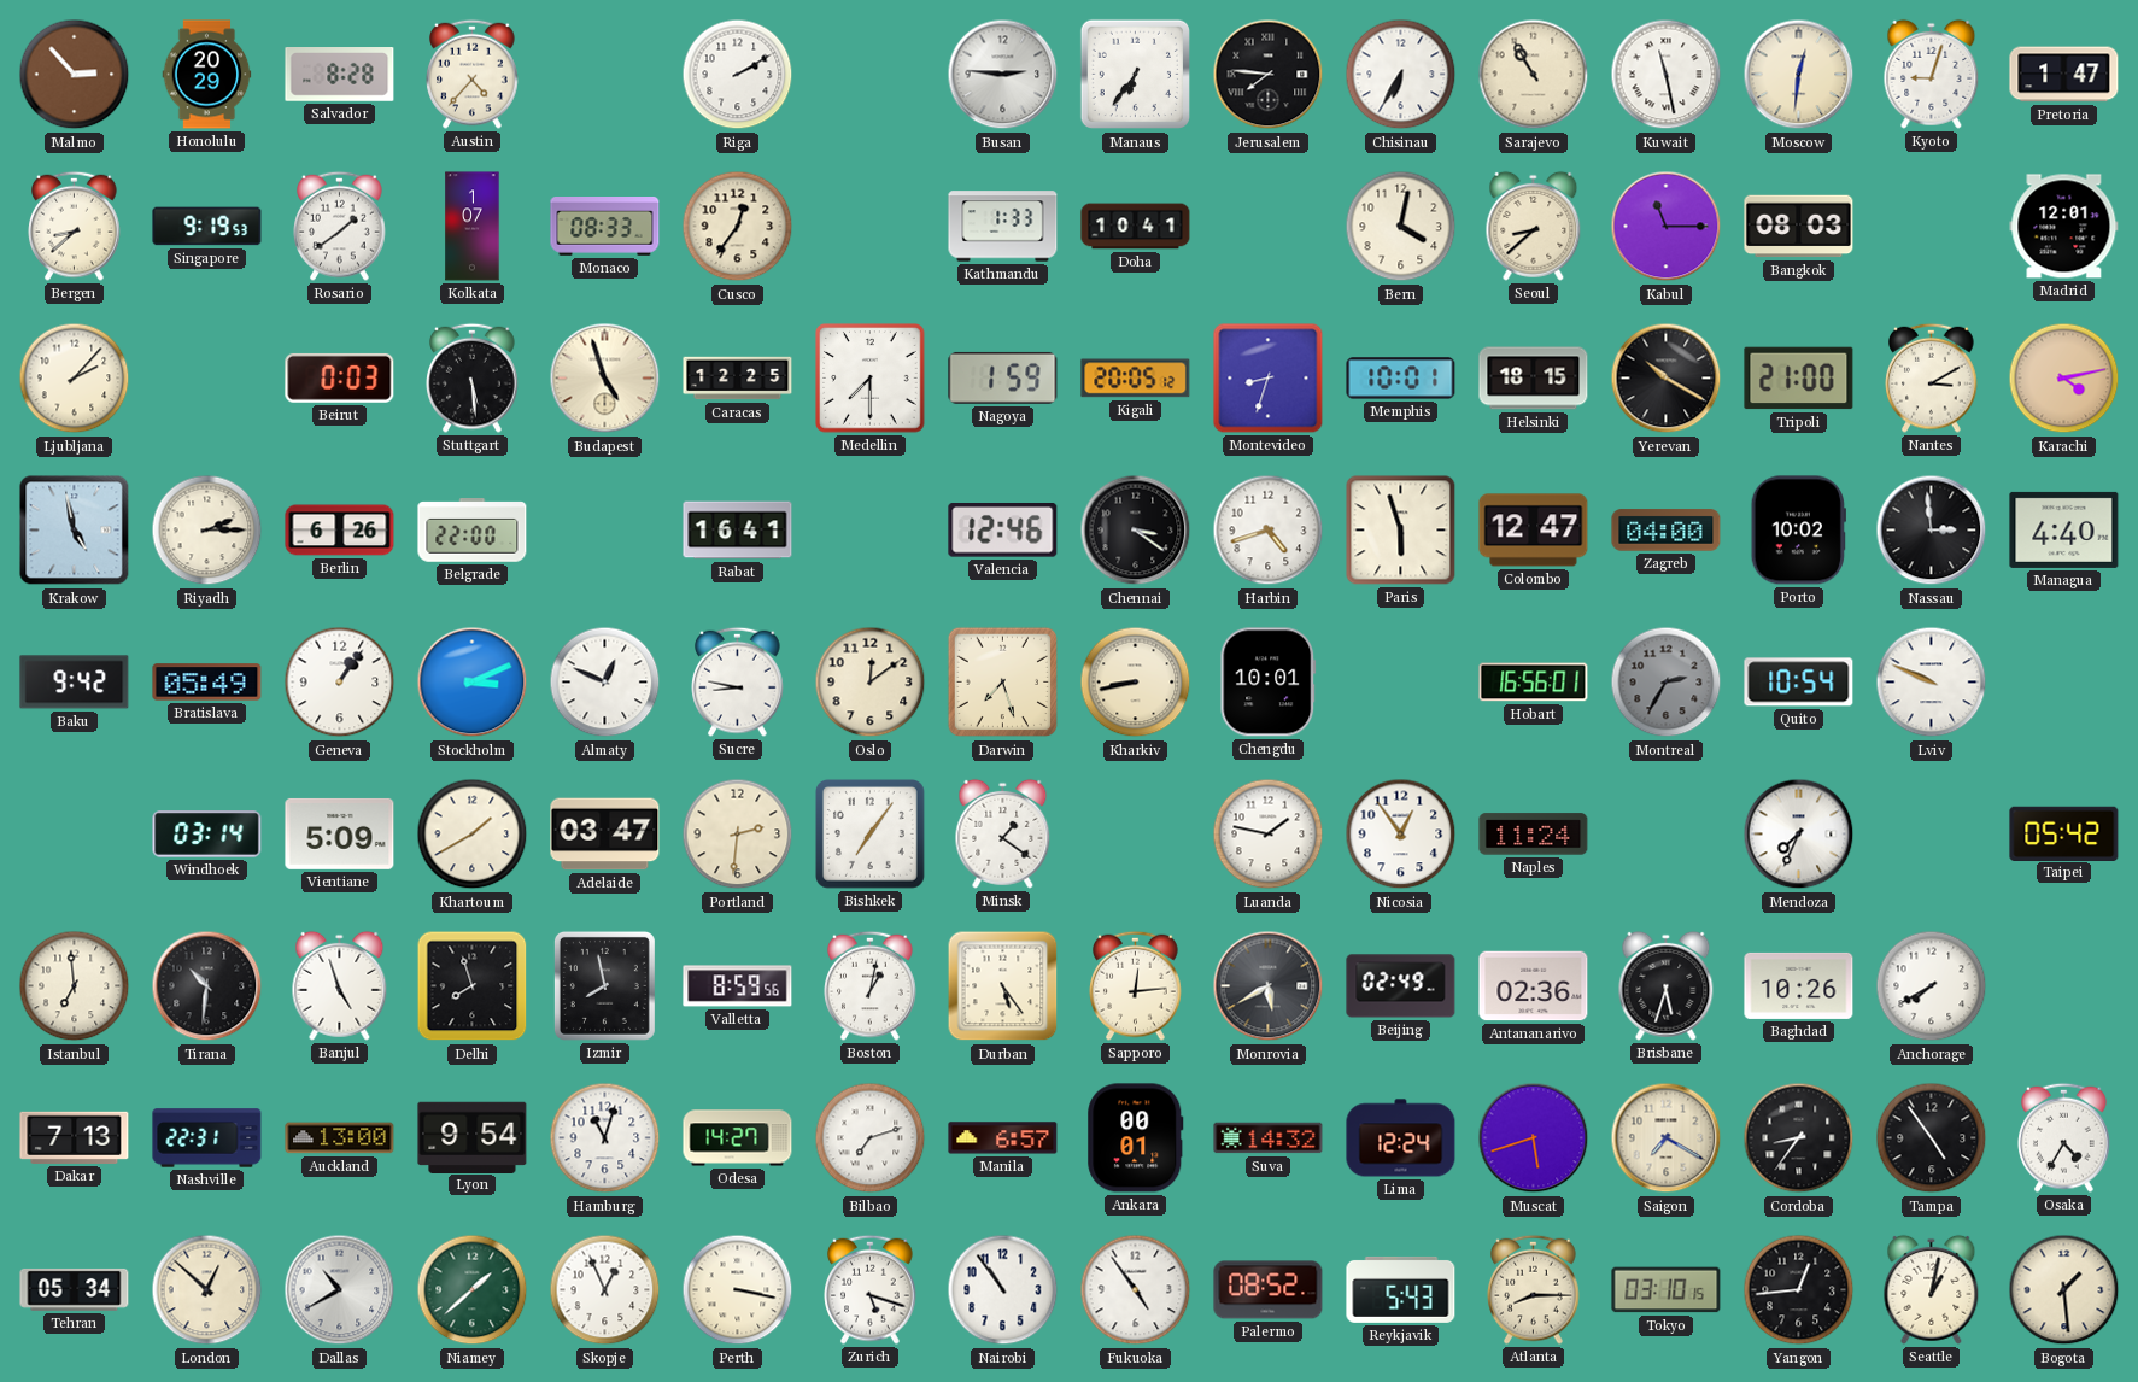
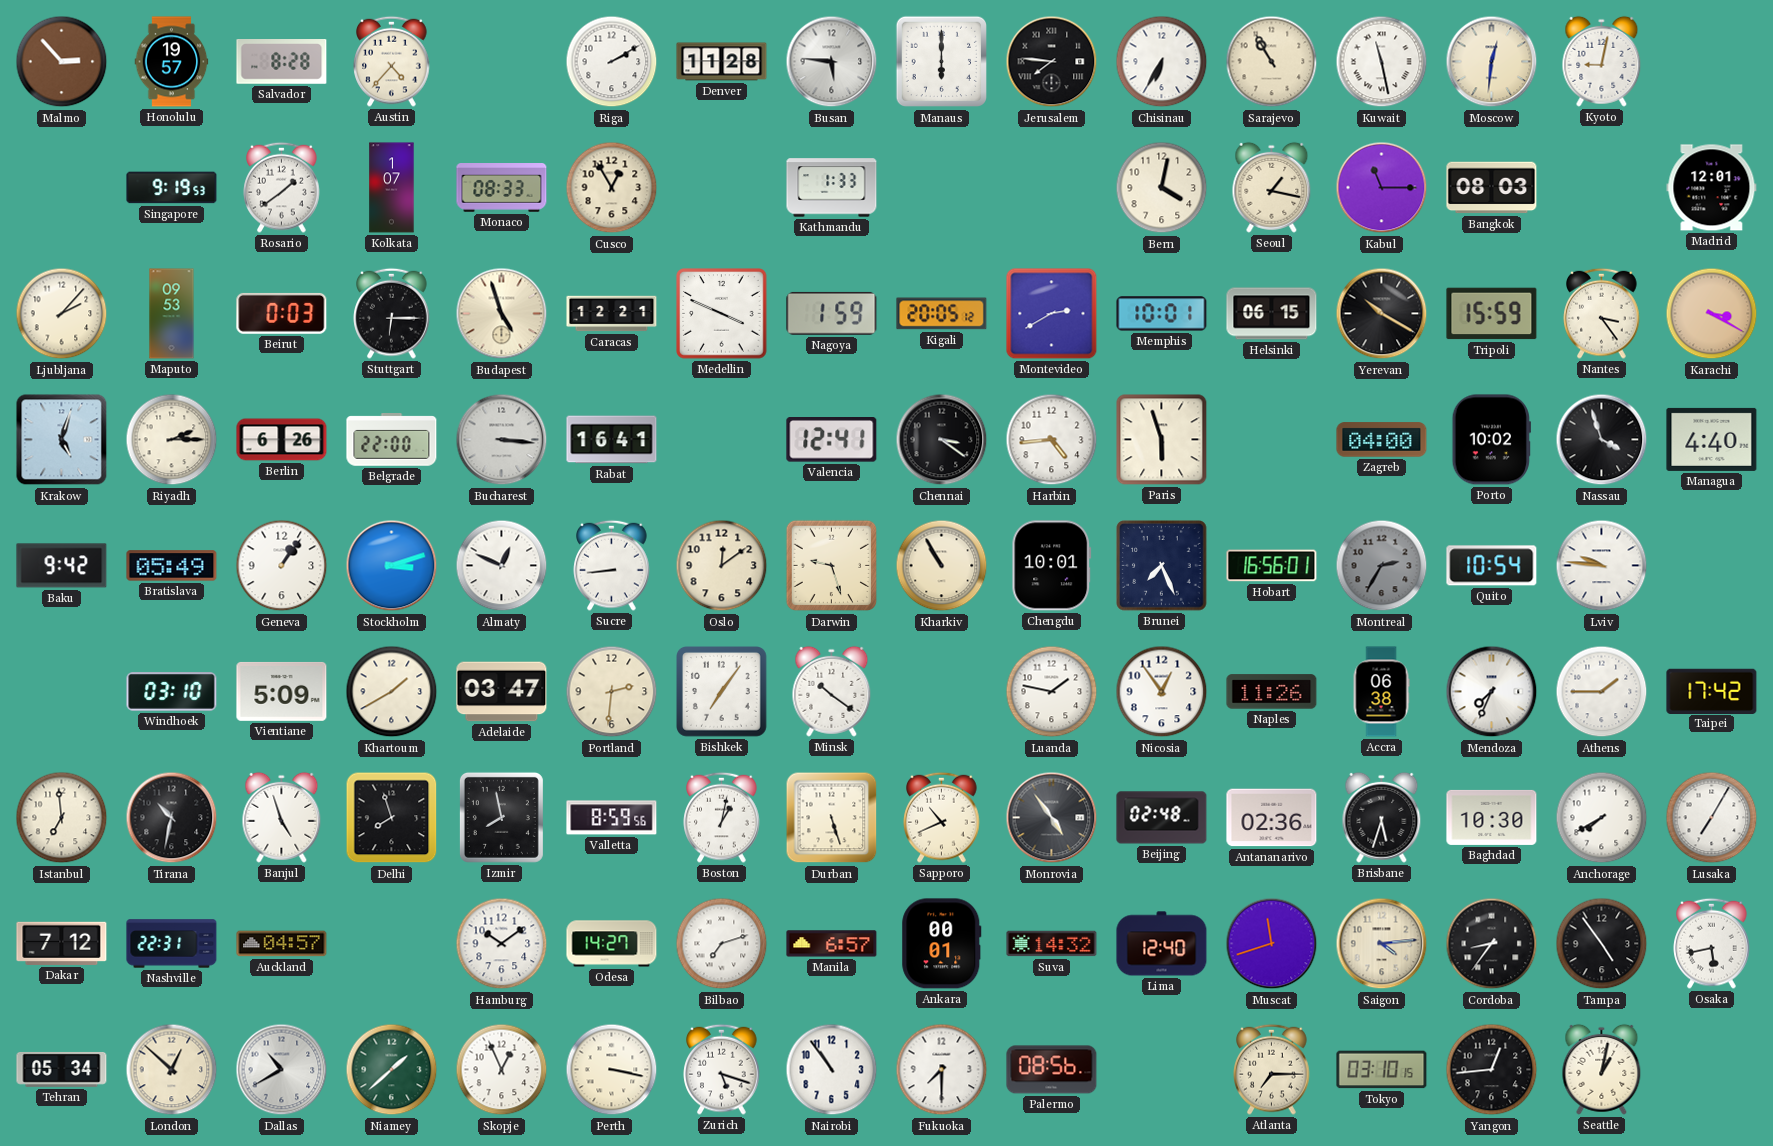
Honolulu: 20:29 -> 19:57
Denver: none -> 11:28
Busan: 2:46 -> 5:46
Manaus: 6:36 -> 6:00
Kyoto: 9:03 -> 9:02
Pretoria: 1:47 -> none
Bergen: 8:38 -> none
Cusco: 12:36 -> 12:55
Doha: 10:41 -> none
Seoul: 8:38 -> 1:17
Maputo: none -> 09:53
Stuttgart: 5:29 -> 6:15
Caracas: 12:25 -> 12:21
Medellin: 7:30 -> 3:49
Montevideo: 8:33 -> 2:40
Helsinki: 18:15 -> 06:15
Tripoli: 21:00 -> 15:59
Nantes: 3:10 -> 3:24
Karachi: 4:13 -> 3:20
Krakow: 4:58 -> 5:03
Bucharest: none -> 3:16
Valencia: 12:46 -> 12:41
Harbin: 4:42 -> 4:44
Colombo: 12:47 -> none
Nassau: 2:59 -> 3:57
Stockholm: 3:11 -> 3:12
Sucre: 8:47 -> 8:44
Darwin: 7:27 -> 9:27
Kharkiv: 8:43 -> 10:55
Brunei: none -> 7:26
Lviv: 9:49 -> 9:46
Windhoek: 03:14 -> 03:10
Minsk: 1:21 -> 10:21
Naples: 11:24 -> 11:26
Accra: none -> 06:38
Athens: none -> 1:45
Taipei: 05:42 -> 17:42
Tirana: 10:31 -> 10:32
Durban: 5:24 -> 5:27
Sapporo: 12:14 -> 10:41
Monrovia: 5:40 -> 4:54
Beijing: 02:49 -> 02:48
Baghdad: 10:26 -> 10:30
Lusaka: none -> 7:05
Dakar: 7:13 -> 7:12
Auckland: 13:00 -> 04:57
Lyon: 9:54 -> none
Hamburg: 11:03 -> 10:09
Lima: 12:24 -> 12:40
Muscat: 5:42 -> 11:42
Saigon: 7:20 -> 4:14
Osaka: 4:35 -> 5:43
Fukuoka: 4:54 -> 7:30
Palermo: 08:52 -> 08:56
Reykjavik: 5:43 -> none
Atlanta: 8:15 -> 7:15
Bogota: 1:29 -> none
